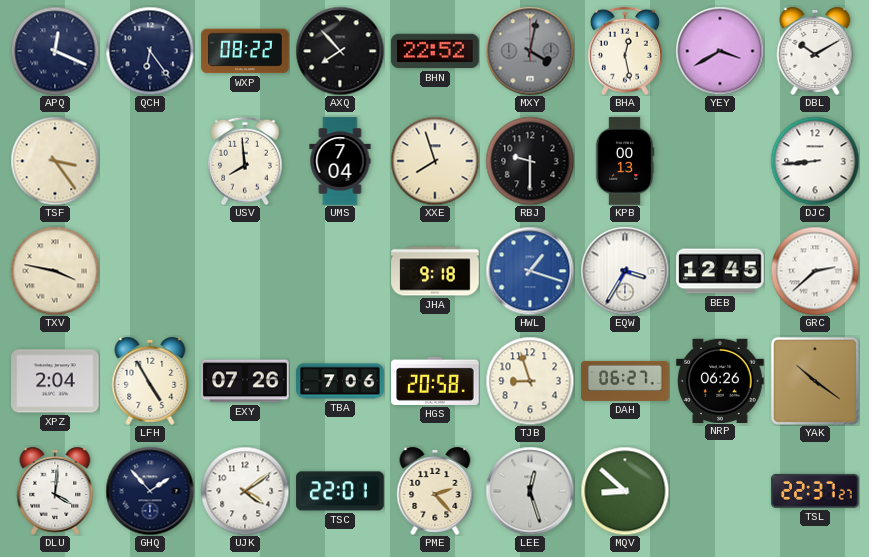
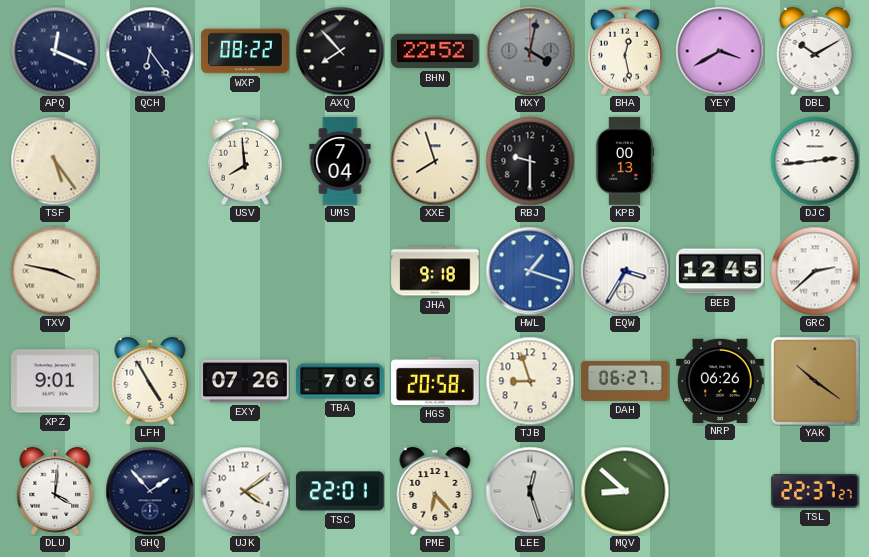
TSF: 3:24 -> 5:24
DJC: 8:44 -> 2:44
XPZ: 2:04 -> 9:01
PME: 2:23 -> 6:23
